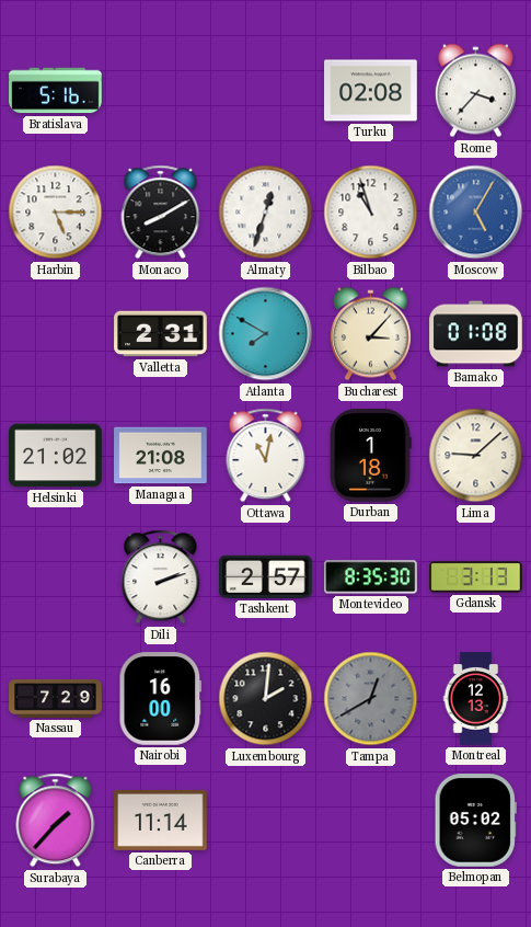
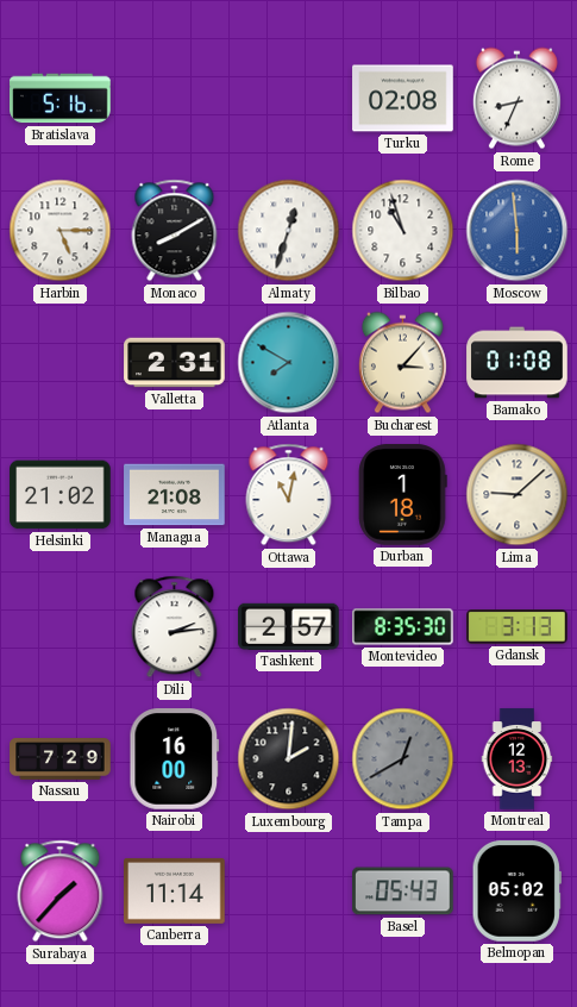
Rome: 3:37 -> 8:34
Moscow: 5:05 -> 5:59
Dili: 2:12 -> 2:14
Basel: none -> 05:43
